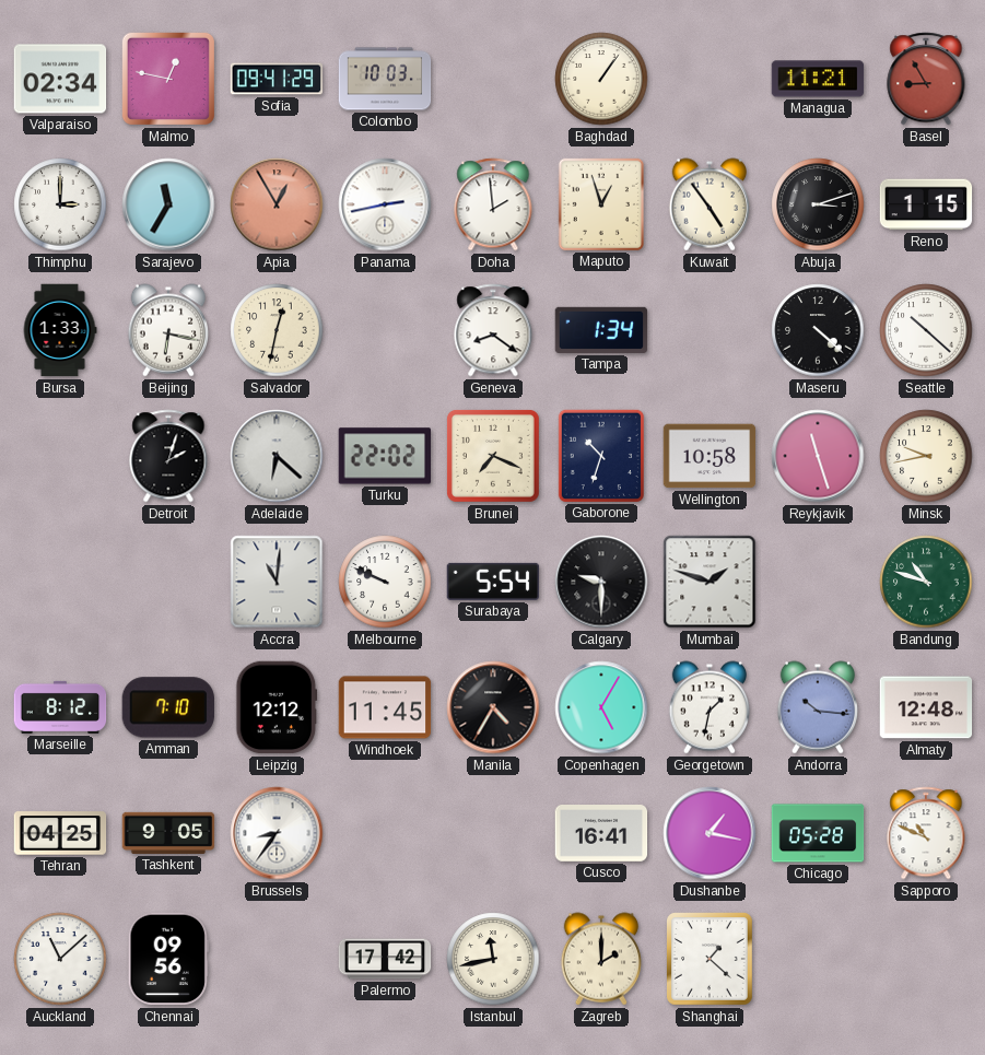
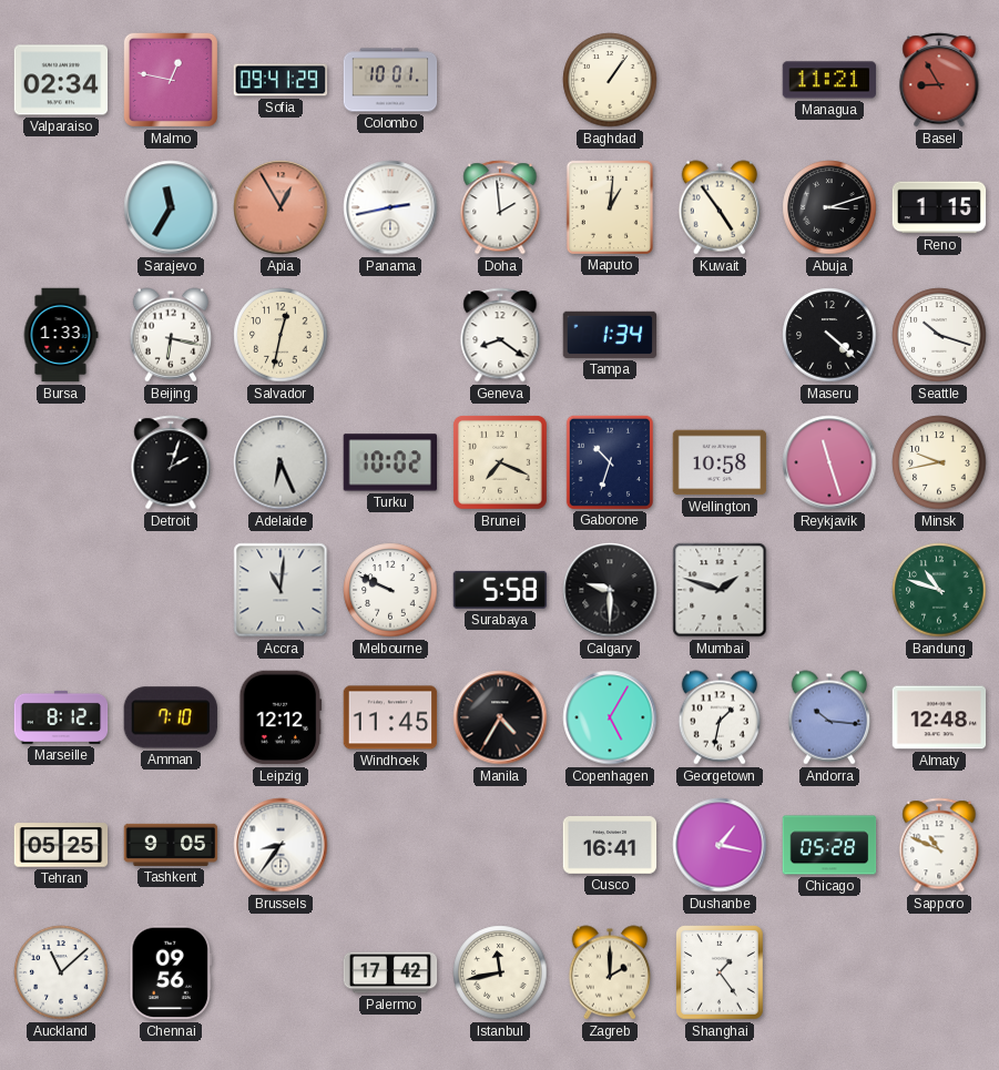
Colombo: 10:03 -> 10:01
Thimphu: 3:00 -> none
Maputo: 12:57 -> 1:01
Seattle: 10:22 -> 10:18
Adelaide: 6:22 -> 6:26
Turku: 22:02 -> 10:02
Surabaya: 5:54 -> 5:58
Tehran: 04:25 -> 05:25
Shanghai: 1:22 -> 1:24
